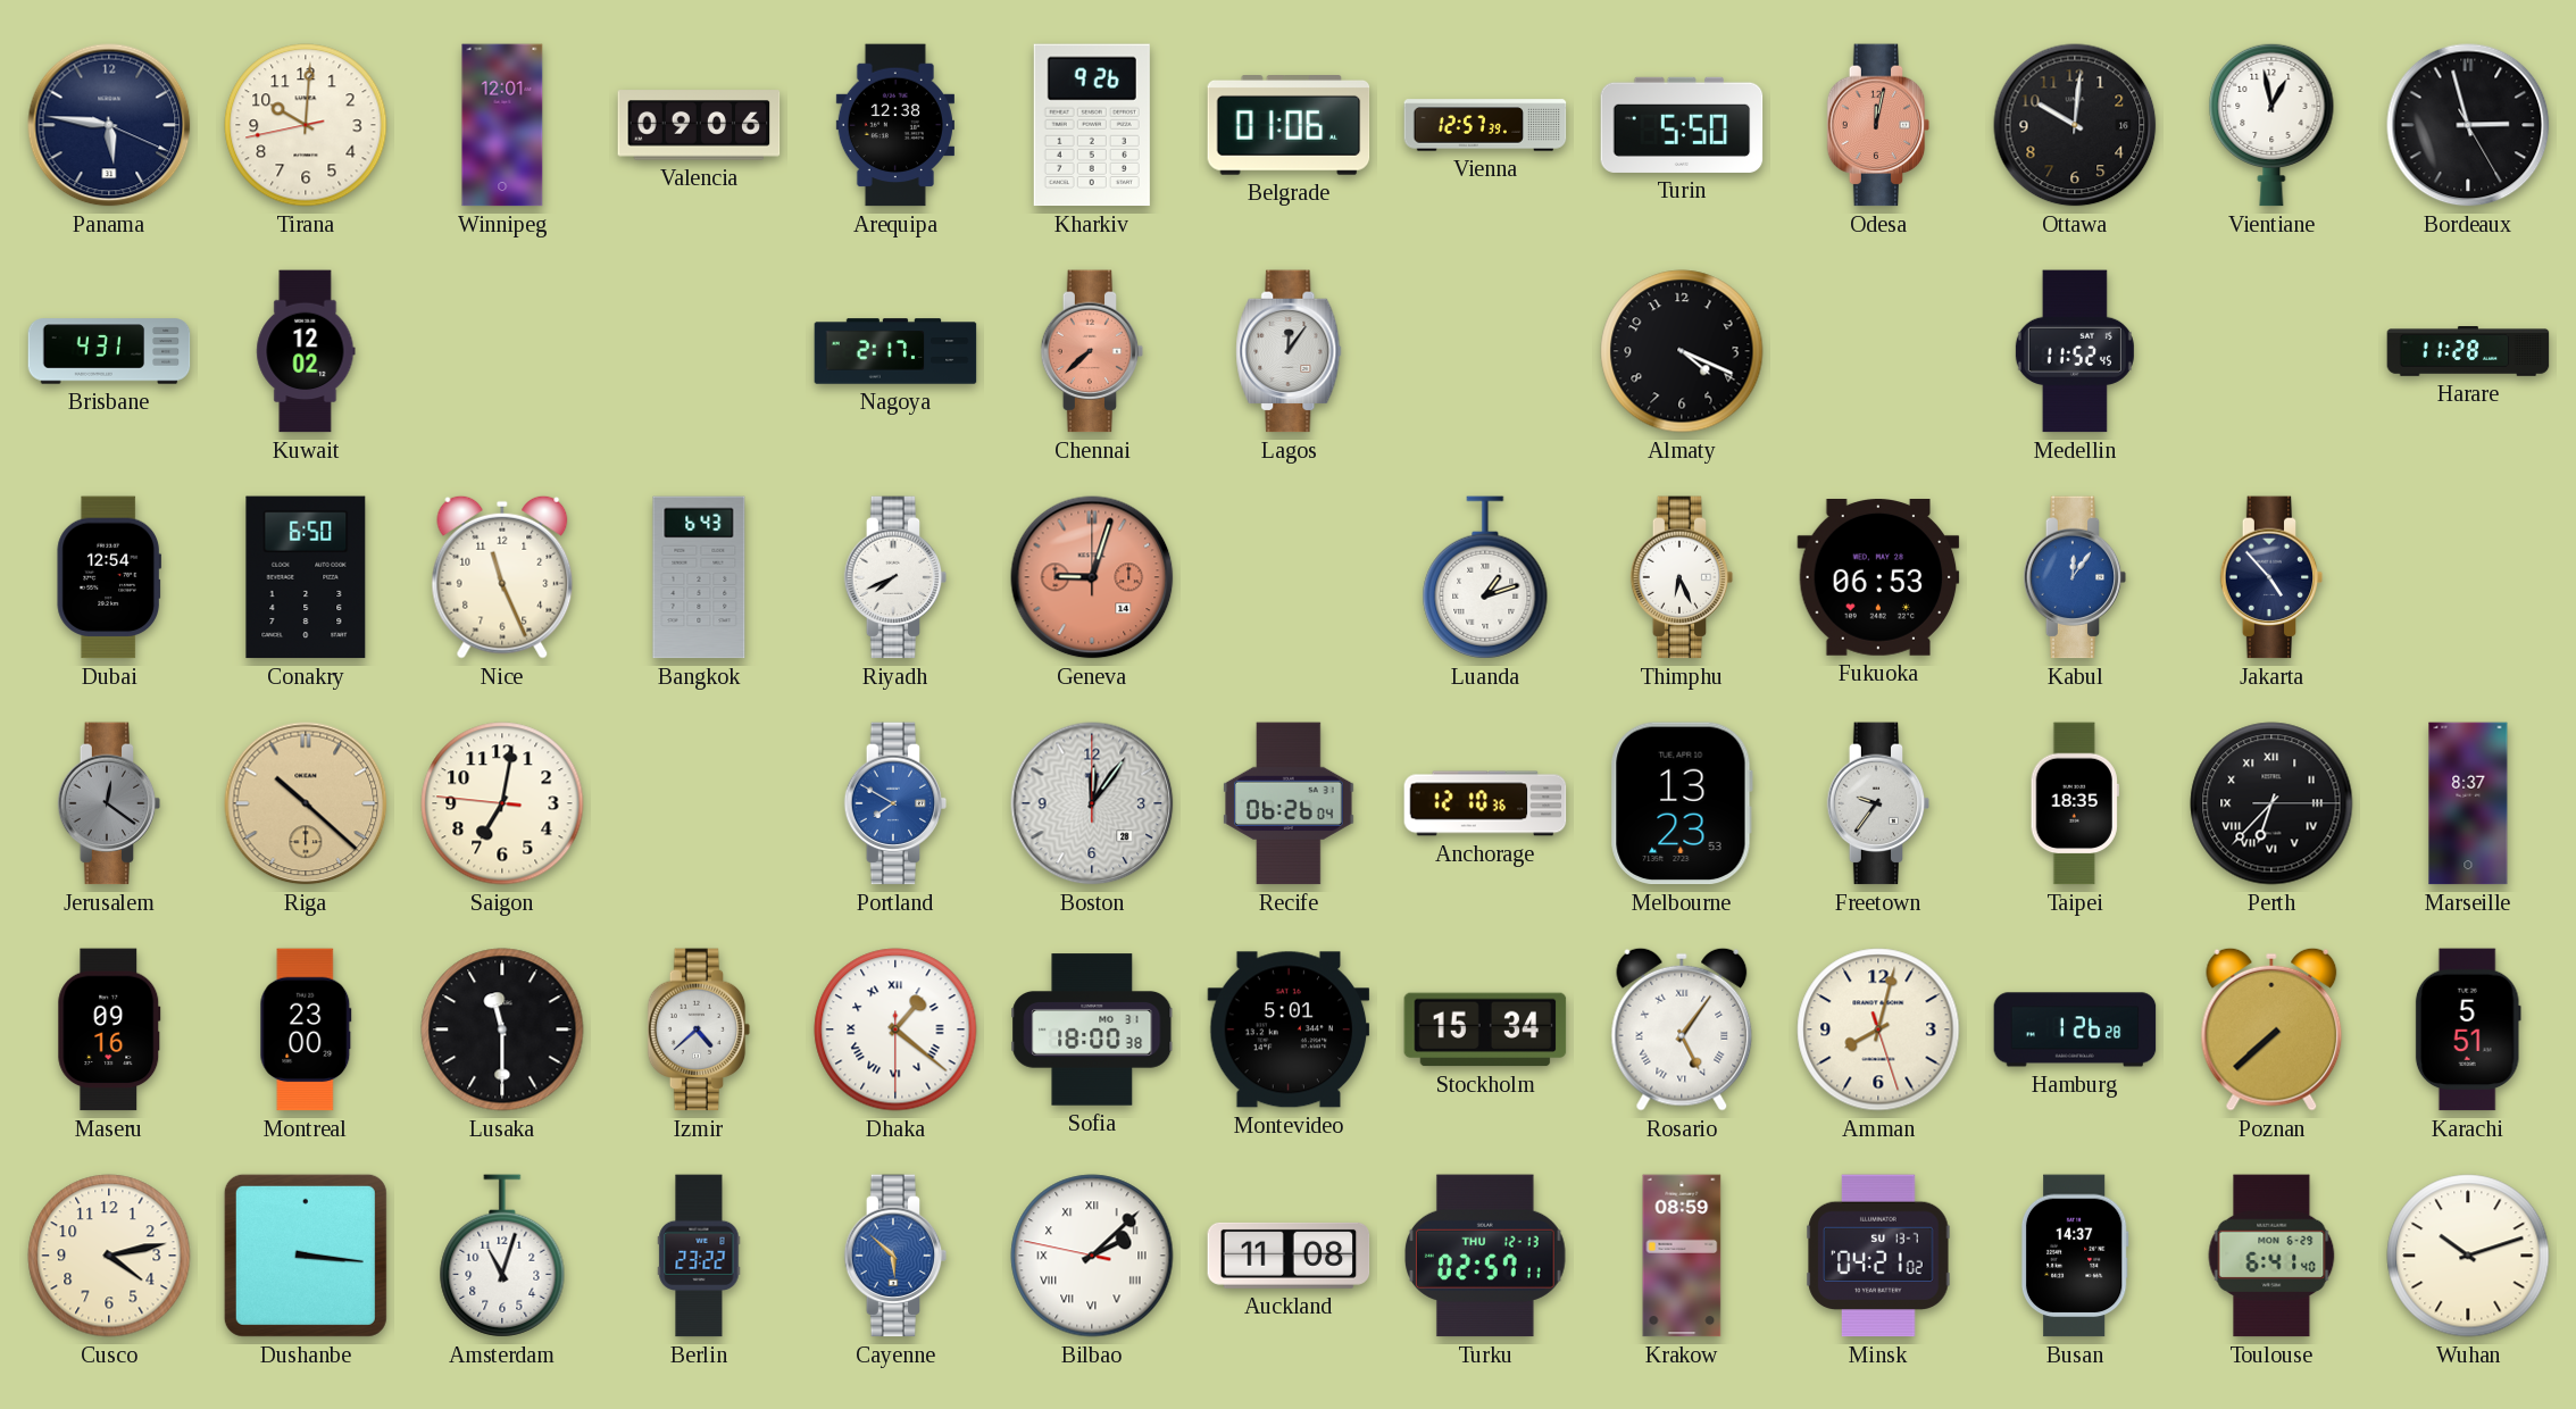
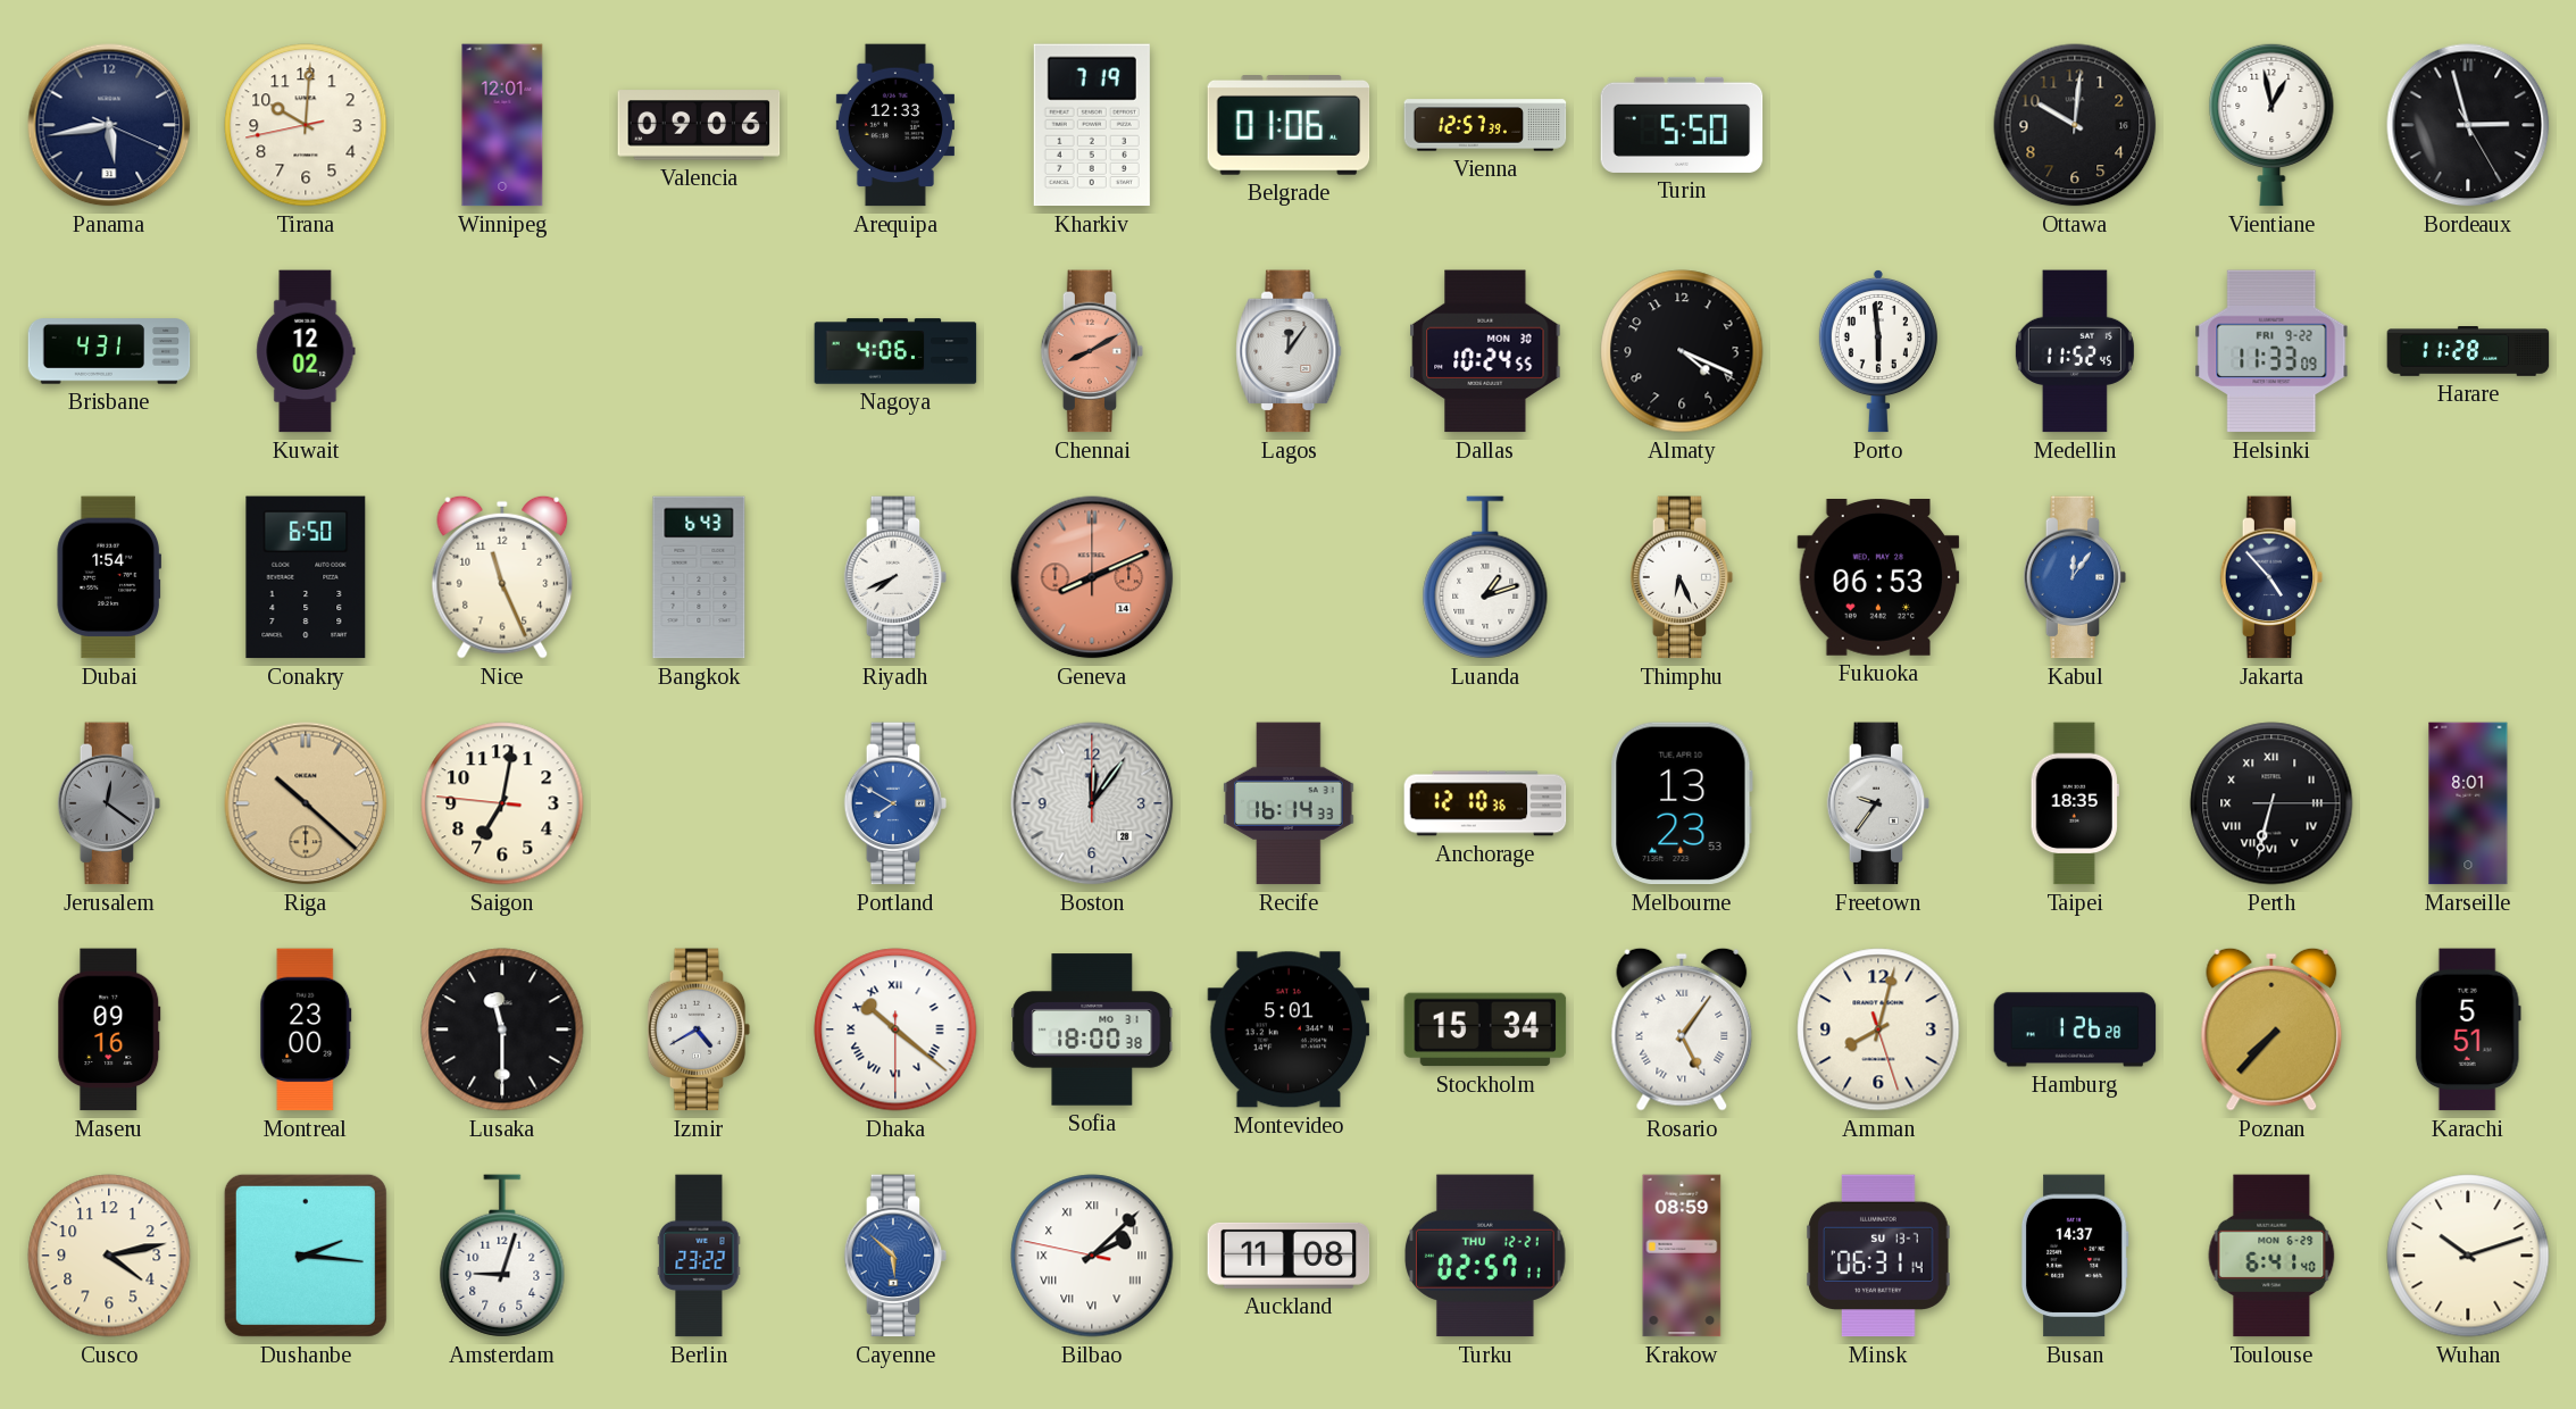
Panama: 5:46 -> 5:43
Arequipa: 12:38 -> 12:33
Kharkiv: 9:26 -> 7:19
Odesa: 12:02 -> none
Nagoya: 2:17 -> 4:06
Chennai: 7:38 -> 8:10
Dallas: none -> 10:24
Porto: none -> 5:59
Helsinki: none -> 11:33
Dubai: 12:54 -> 1:54
Geneva: 9:03 -> 8:11
Recife: 06:26 -> 16:14
Perth: 6:37 -> 6:32
Marseille: 8:37 -> 8:01
Izmir: 4:38 -> 4:40
Dhaka: 1:21 -> 10:21
Poznan: 7:38 -> 7:37
Dushanbe: 3:16 -> 2:16
Amsterdam: 11:03 -> 9:03
Turku date: THU 12-13 -> THU 12-21
Minsk: 04:21 -> 06:31
